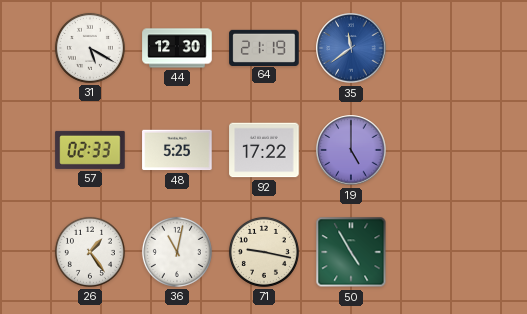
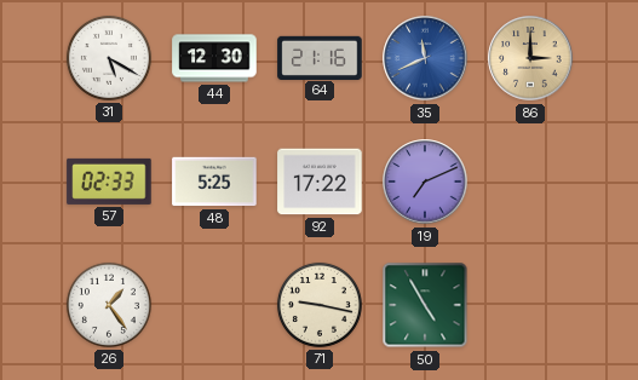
64: 21:19 -> 21:16
35: 11:39 -> 11:41
86: none -> 3:00
19: 5:00 -> 7:11
36: 11:02 -> none
